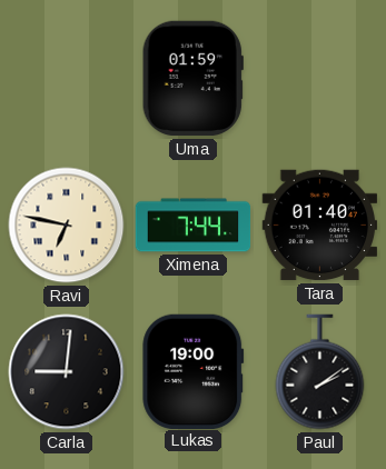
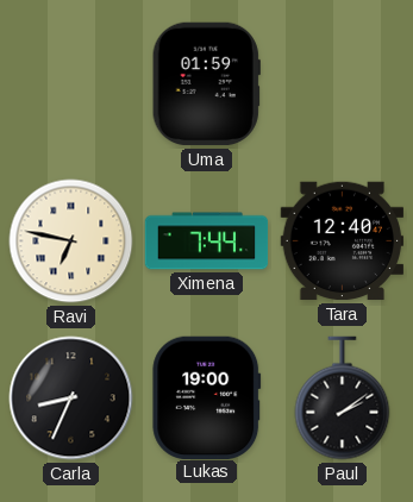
Tara: 01:40 -> 12:40
Carla: 9:01 -> 8:34
